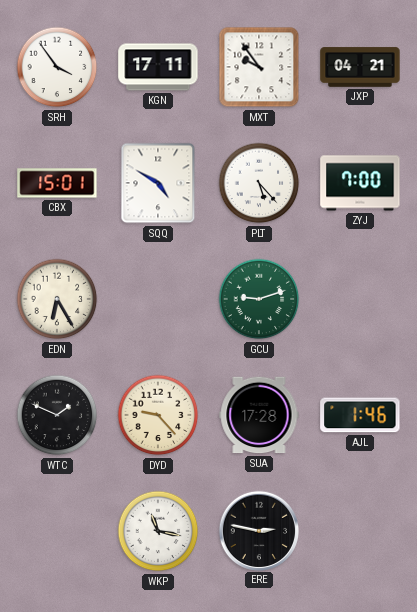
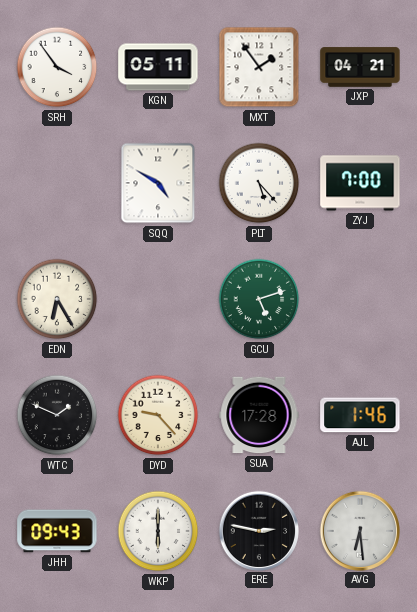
KGN: 17:11 -> 05:11
MXT: 9:54 -> 1:54
CBX: 15:01 -> none
GCU: 9:12 -> 5:12
JHH: none -> 09:43
WKP: 11:17 -> 6:00
AVG: none -> 6:29
